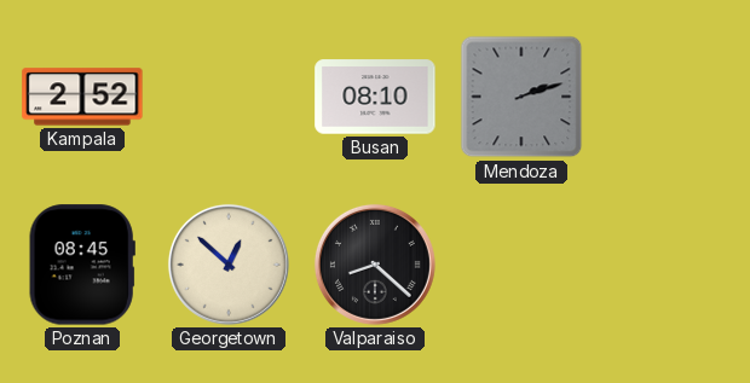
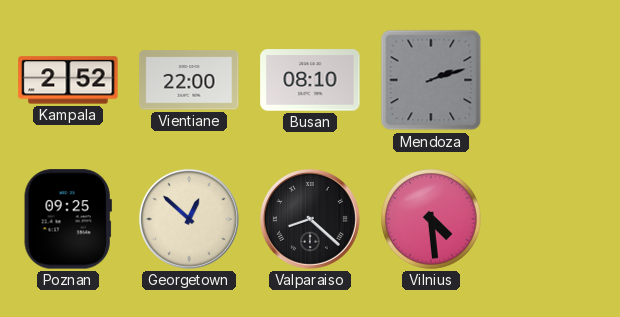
Vientiane: none -> 22:00
Poznan: 08:45 -> 09:25
Vilnius: none -> 4:29
